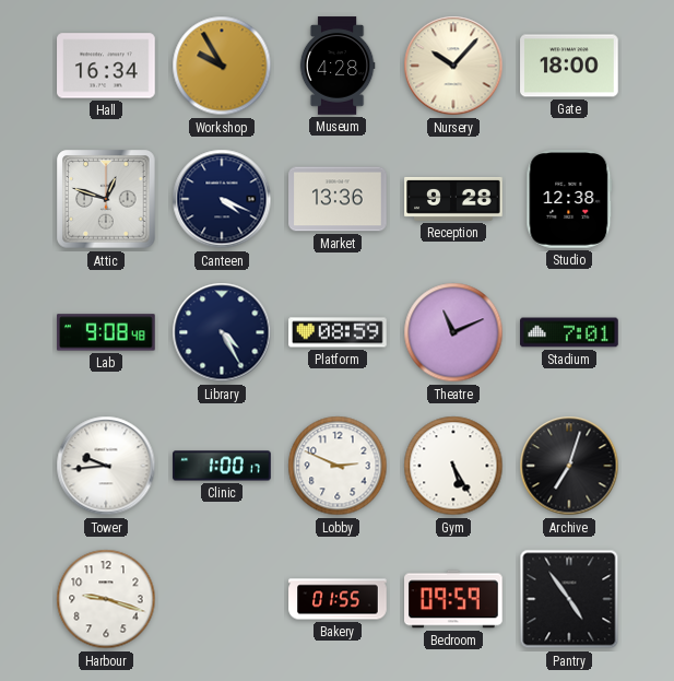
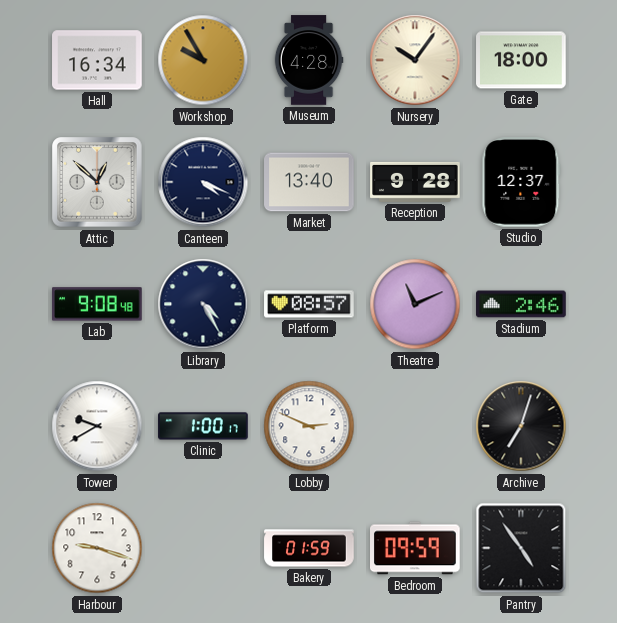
Nursery: 10:07 -> 10:06
Attic: 12:48 -> 12:52
Market: 13:36 -> 13:40
Studio: 12:38 -> 12:37
Platform: 08:59 -> 08:57
Stadium: 7:01 -> 2:46
Tower: 9:44 -> 9:40
Gym: 5:25 -> none
Bakery: 01:55 -> 01:59
